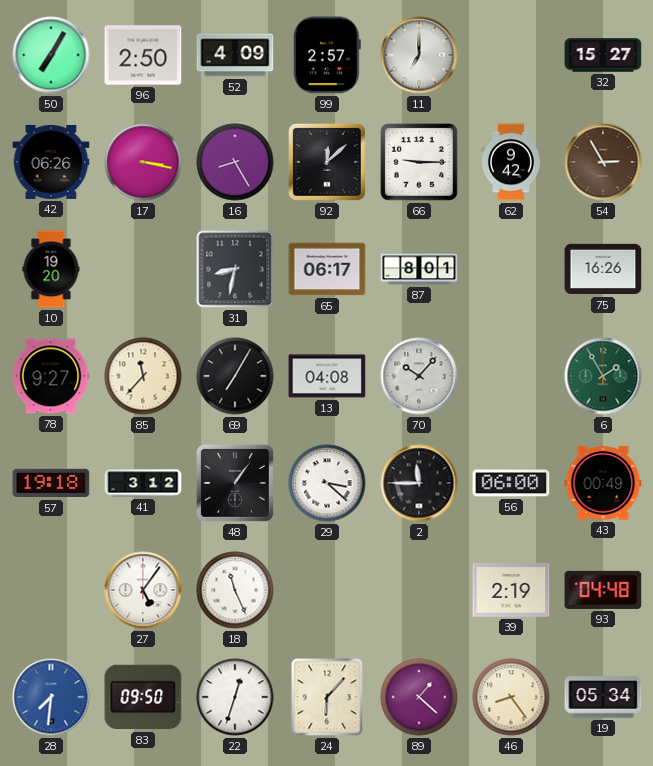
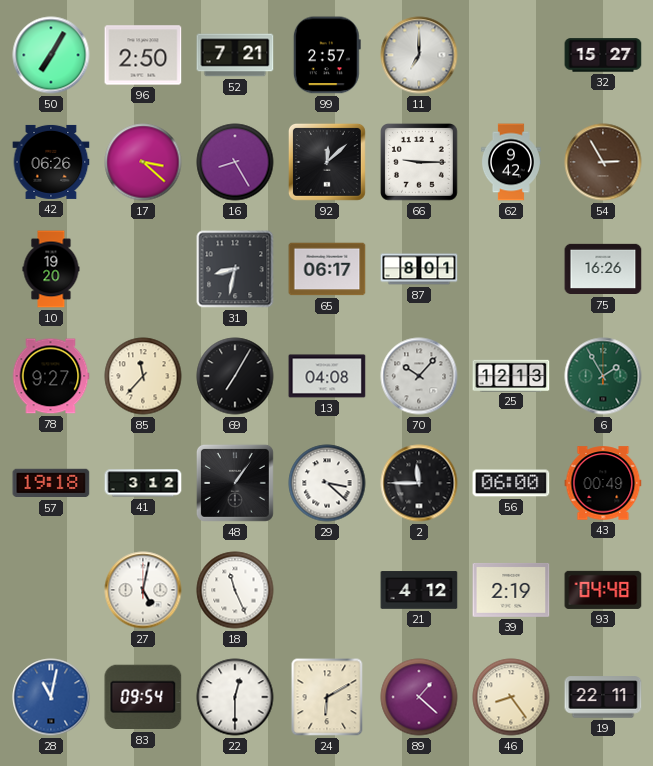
52: 4:09 -> 7:21
17: 3:17 -> 3:22
25: none -> 12:13
27: 5:06 -> 5:02
21: none -> 4:12
28: 7:31 -> 11:02
83: 09:50 -> 09:54
22: 12:33 -> 12:30
24: 6:07 -> 6:10
19: 05:34 -> 22:11
